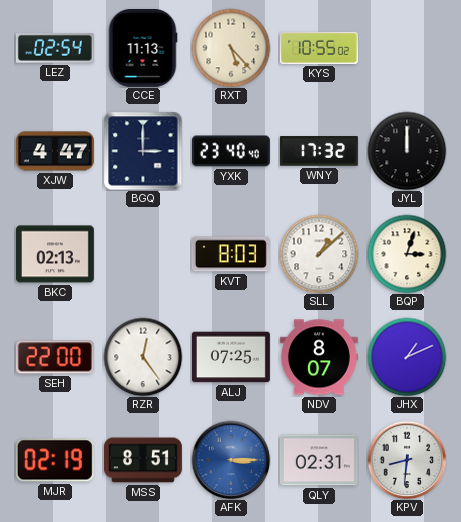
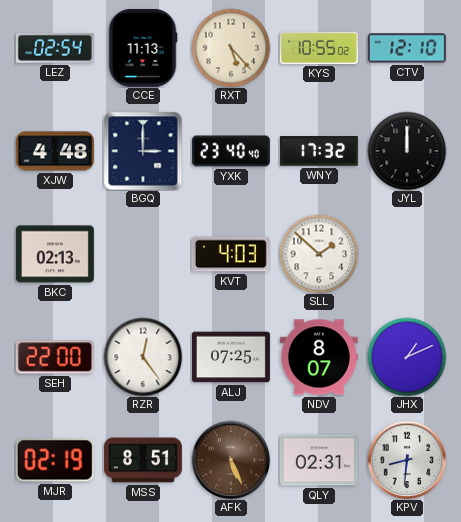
CTV: none -> 12:10
XJW: 4:47 -> 4:48
KVT: 8:03 -> 4:03
SLL: 1:08 -> 1:52
BQP: 3:03 -> none
AFK: 3:15 -> 5:26
AFK dial: blue -> brown
